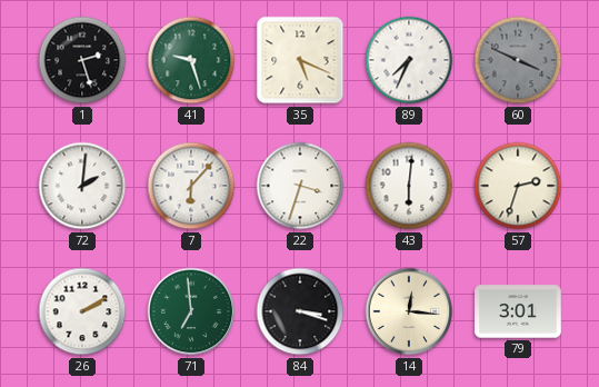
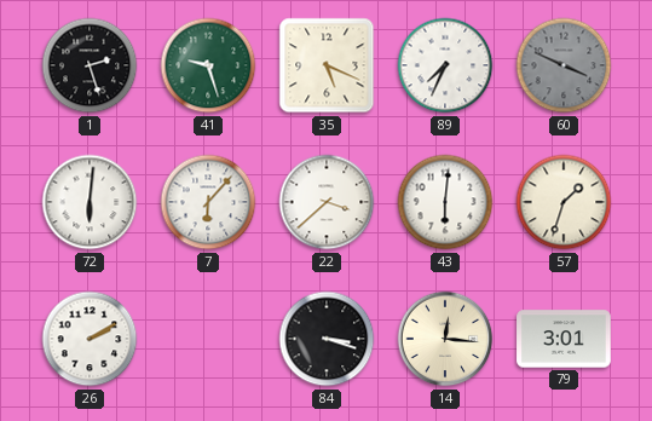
72: 2:01 -> 6:01
22: 3:33 -> 3:38
57: 2:33 -> 1:33
71: 6:59 -> none
